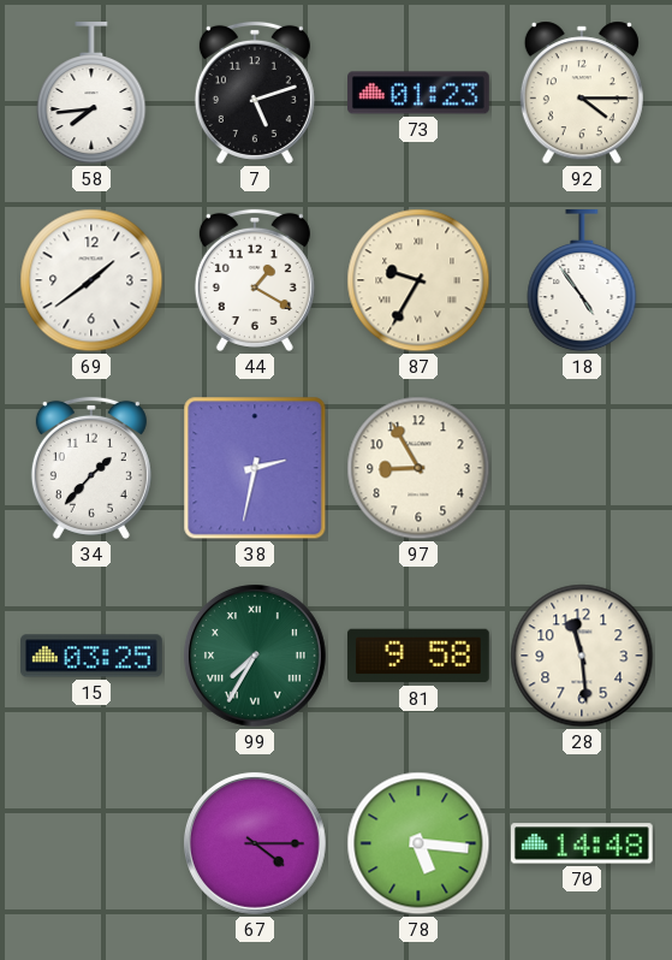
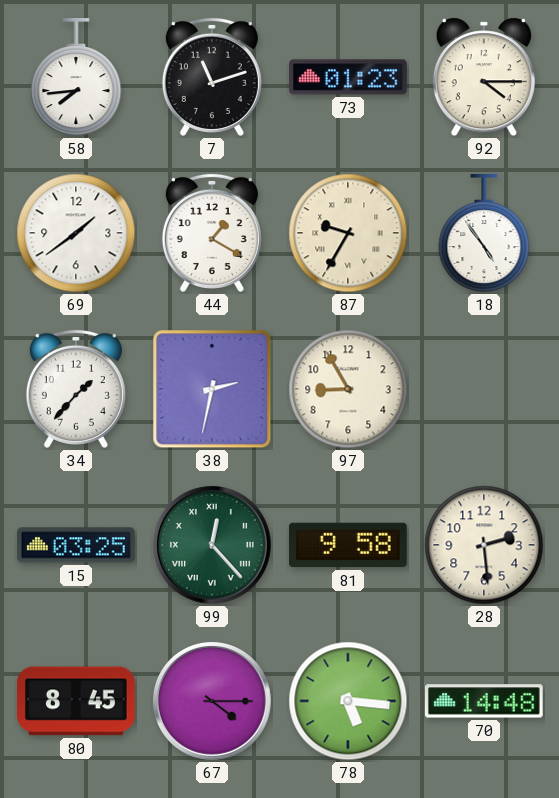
7: 5:12 -> 11:12
99: 7:35 -> 12:23
28: 11:29 -> 2:29
80: none -> 8:45
